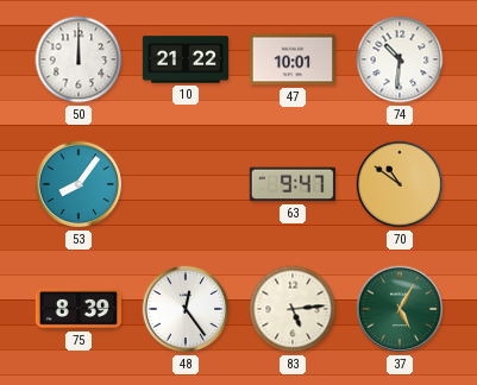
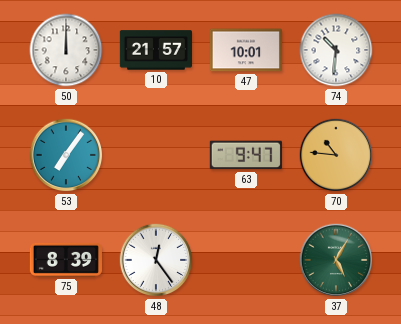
10: 21:22 -> 21:57
53: 8:06 -> 7:06
70: 10:51 -> 10:46
83: 5:14 -> none
